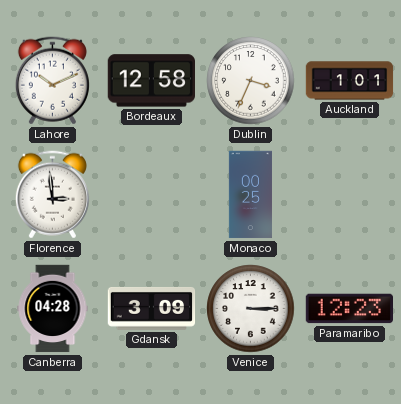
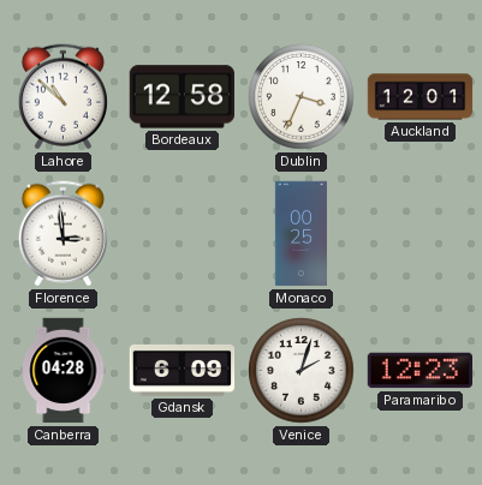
Lahore: 10:11 -> 10:52
Auckland: 1:01 -> 12:01
Gdansk: 3:09 -> 6:09
Venice: 3:15 -> 2:03
